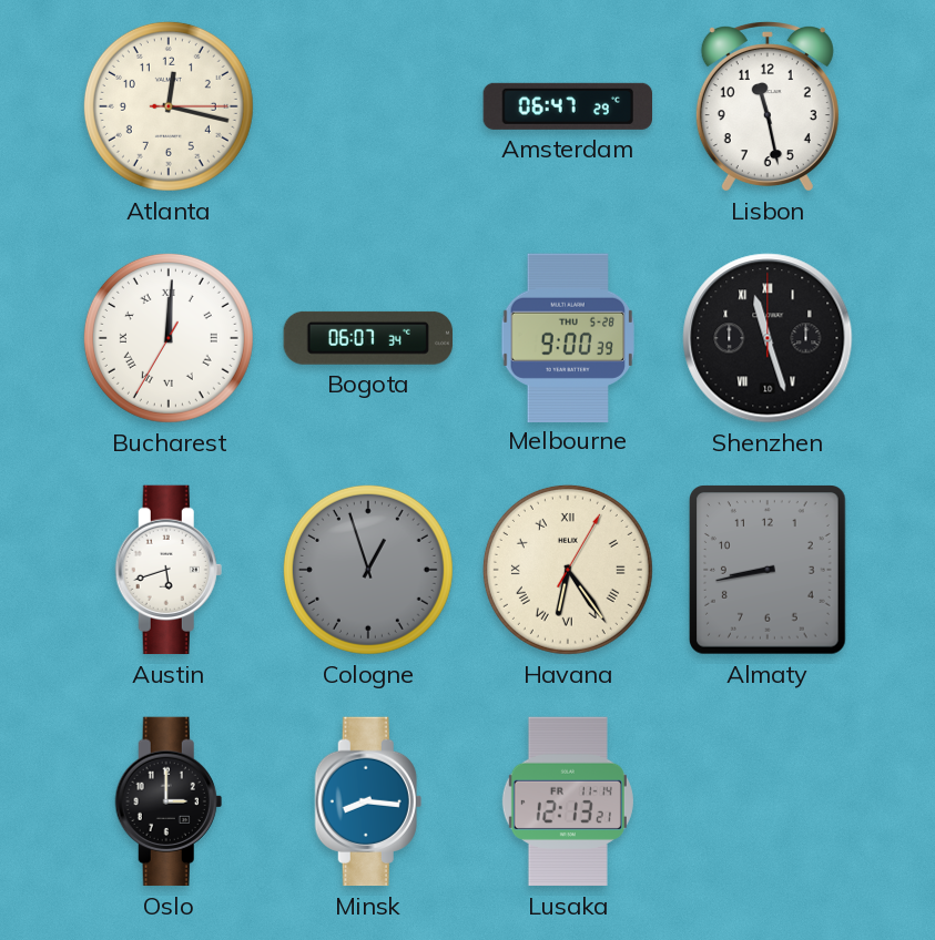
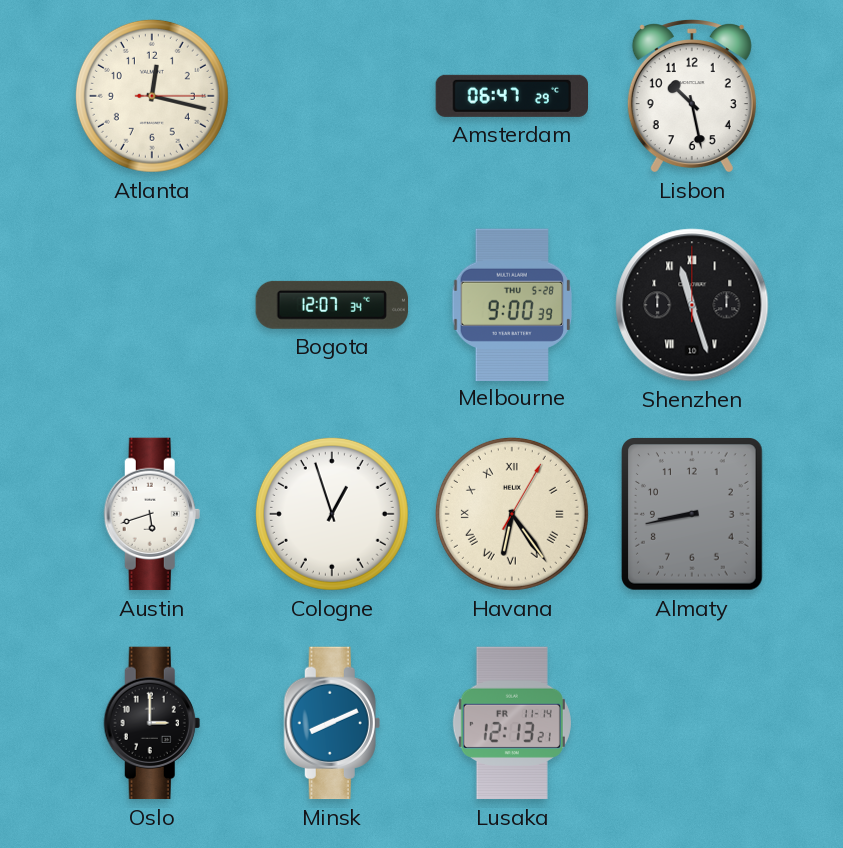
Lisbon: 11:28 -> 10:28
Bucharest: 12:00 -> none
Bogota: 06:07 -> 12:07
Cologne dial: grey -> white
Minsk: 8:16 -> 8:11
